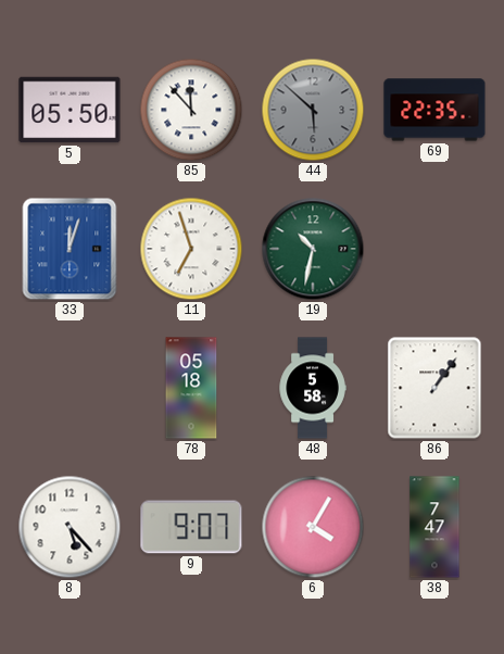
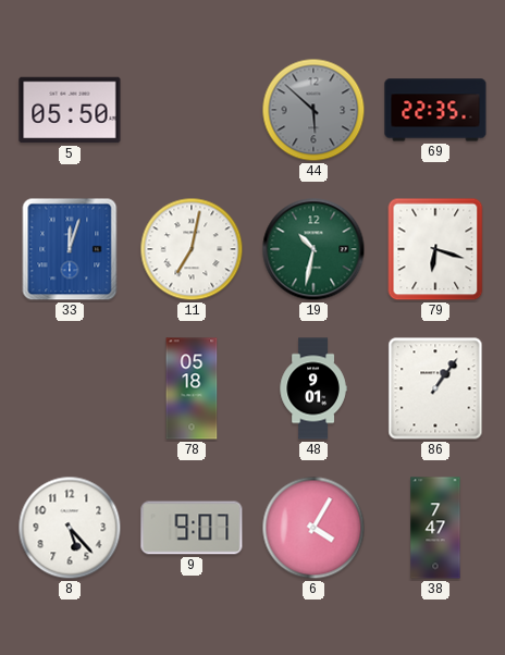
85: 11:53 -> none
11: 6:57 -> 7:02
79: none -> 6:18
48: 5:58 -> 9:01
